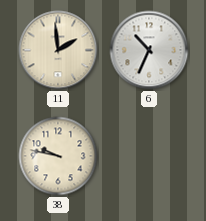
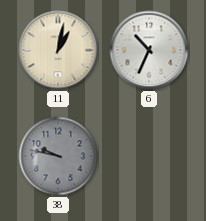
11: 1:59 -> 1:02
38 dial: cream -> grey
